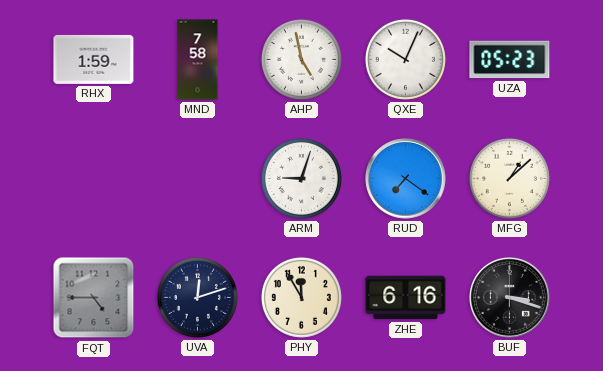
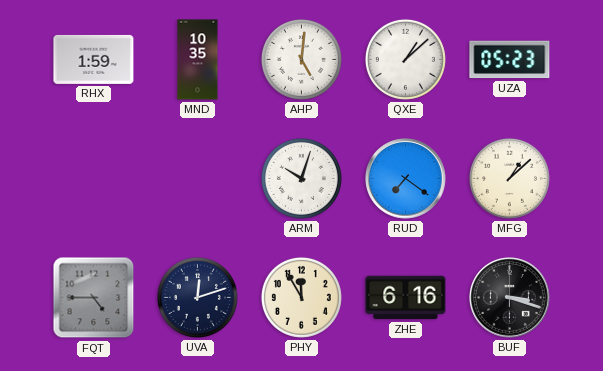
MND: 7:58 -> 10:35
AHP: 4:58 -> 5:01
QXE: 10:04 -> 1:08
ARM: 9:03 -> 10:03
